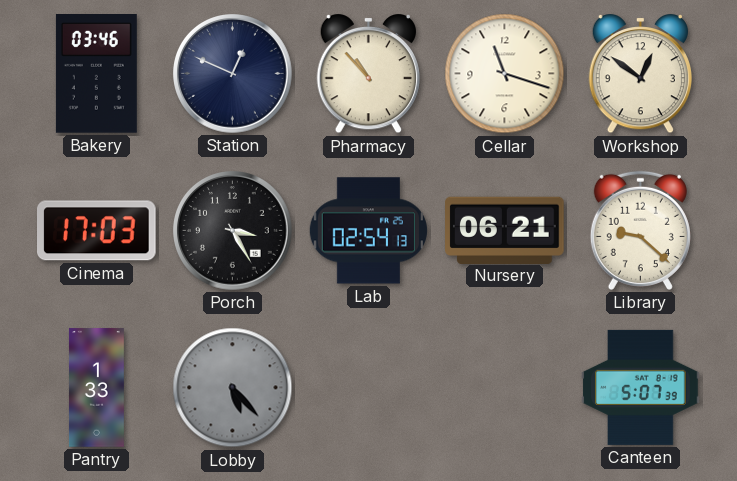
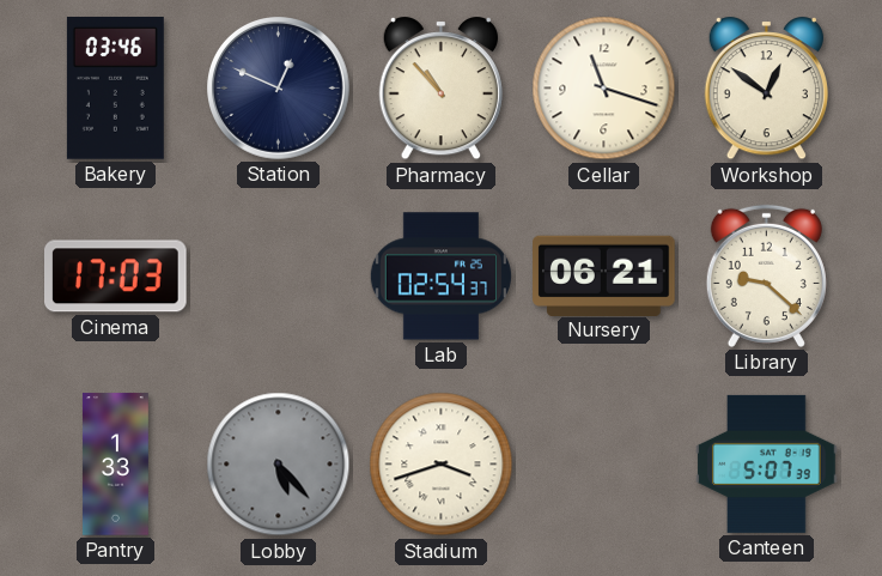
Porch: 3:25 -> none
Lab: 02:54:13 -> 02:54:37
Stadium: none -> 3:42
